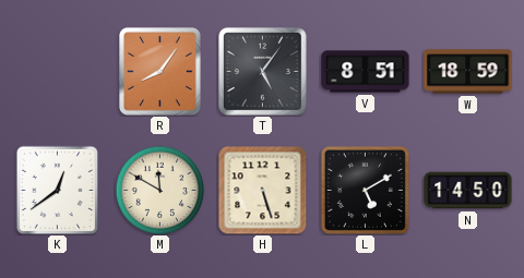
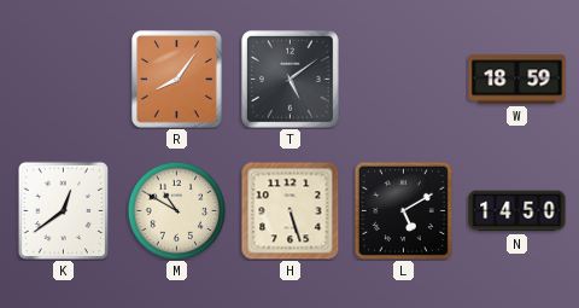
T: 5:06 -> 5:09
V: 8:51 -> none
M: 11:50 -> 10:50
